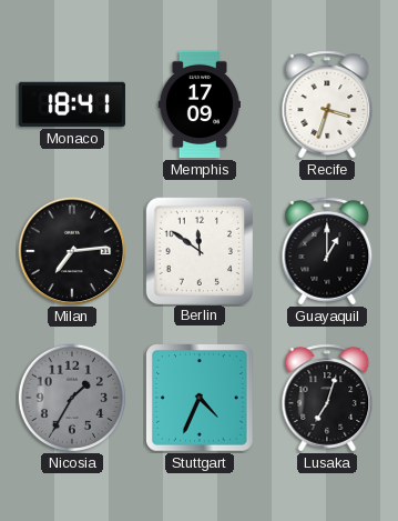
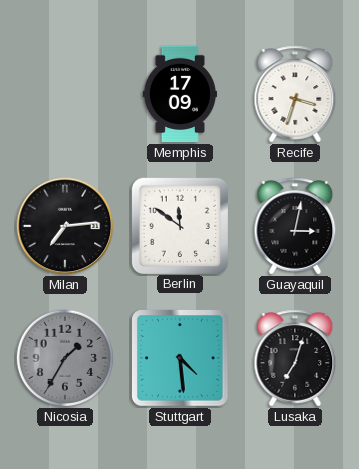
Monaco: 18:41 -> none
Guayaquil: 1:00 -> 3:02
Stuttgart: 4:34 -> 4:29
